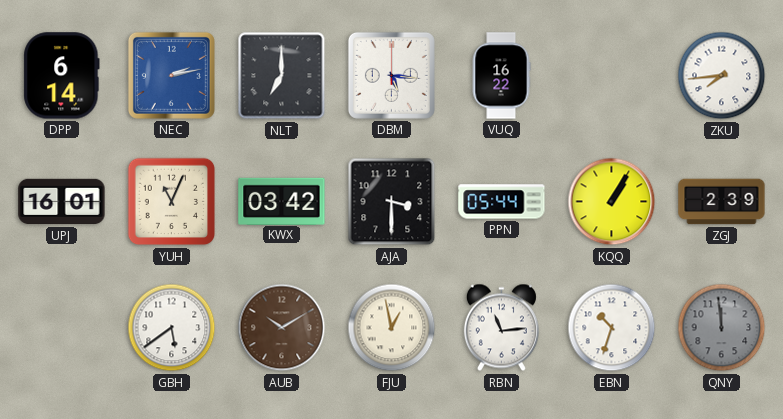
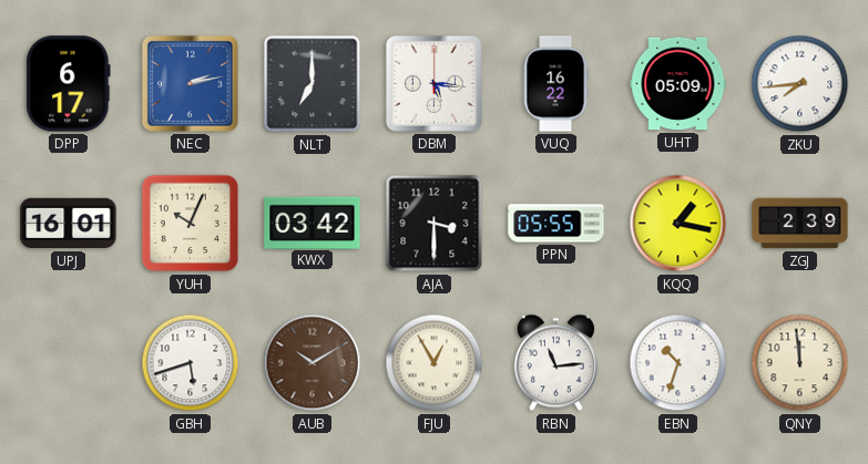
DPP: 6:14 -> 6:17
UHT: none -> 05:09
YUH: 11:04 -> 10:04
PPN: 05:44 -> 05:55
KQQ: 1:05 -> 1:17
GBH: 5:39 -> 5:42
FJU: 12:58 -> 12:55
QNY dial: grey -> cream
